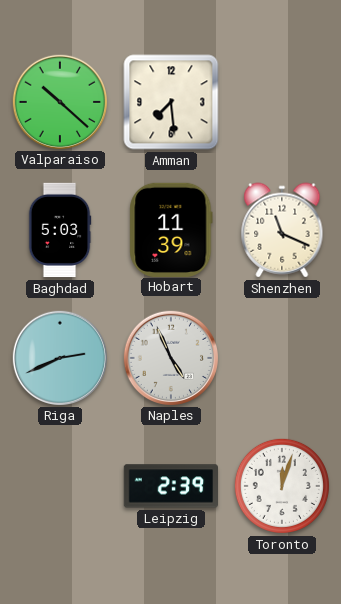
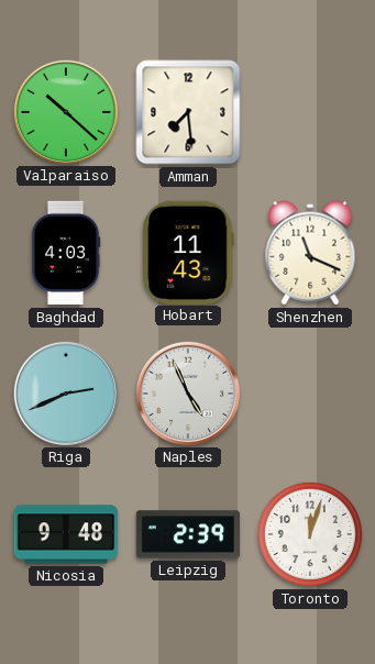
Baghdad: 5:03 -> 4:03
Hobart: 11:39 -> 11:43
Nicosia: none -> 9:48
